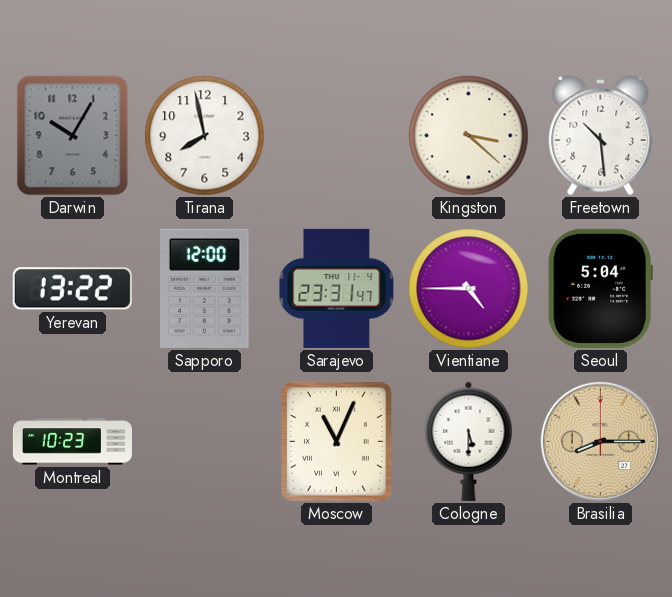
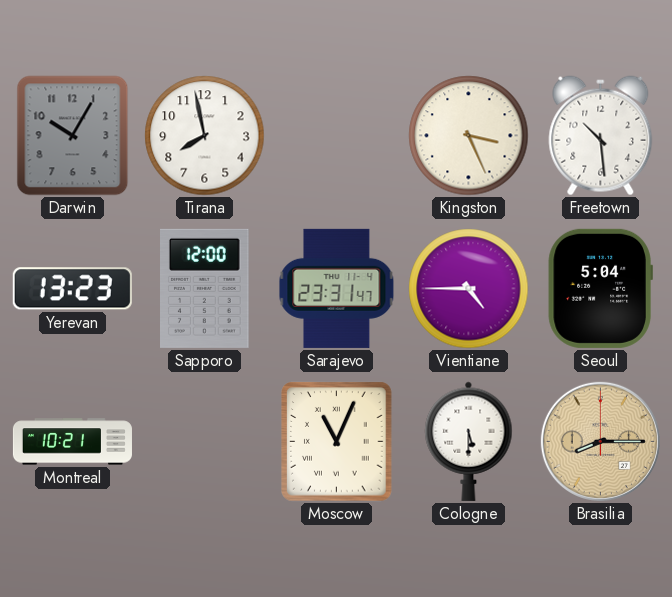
Kingston: 3:22 -> 3:26
Yerevan: 13:22 -> 13:23
Montreal: 10:23 -> 10:21
